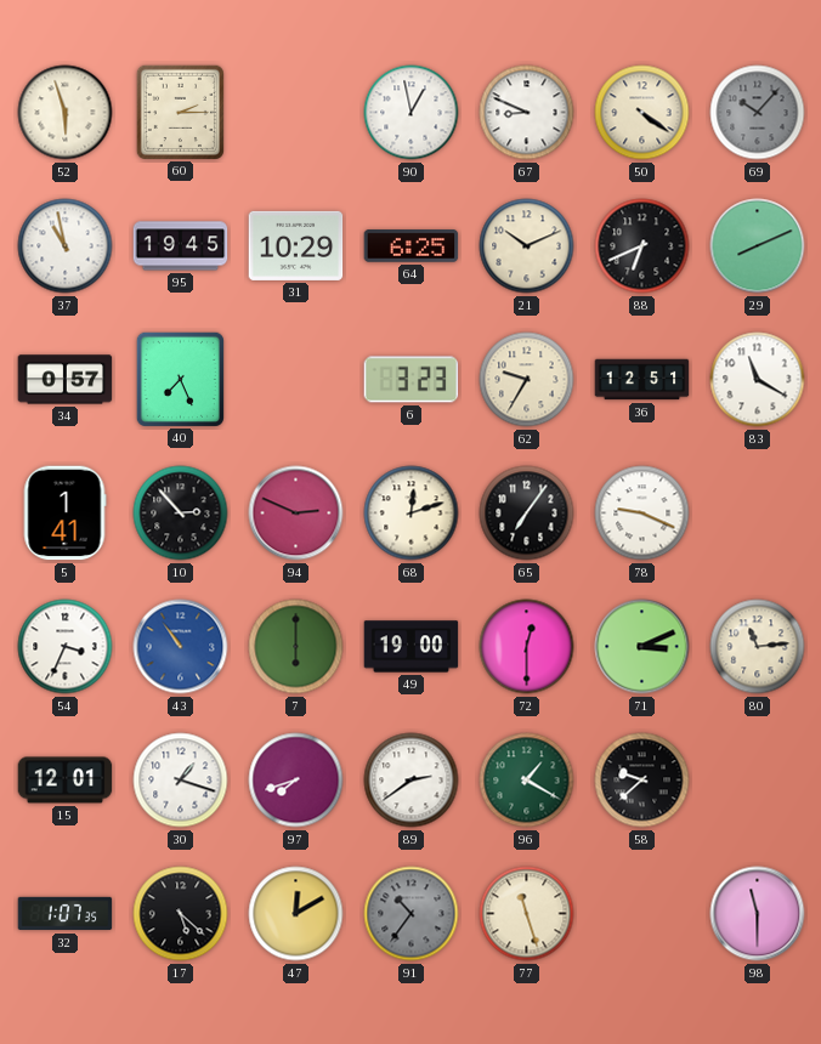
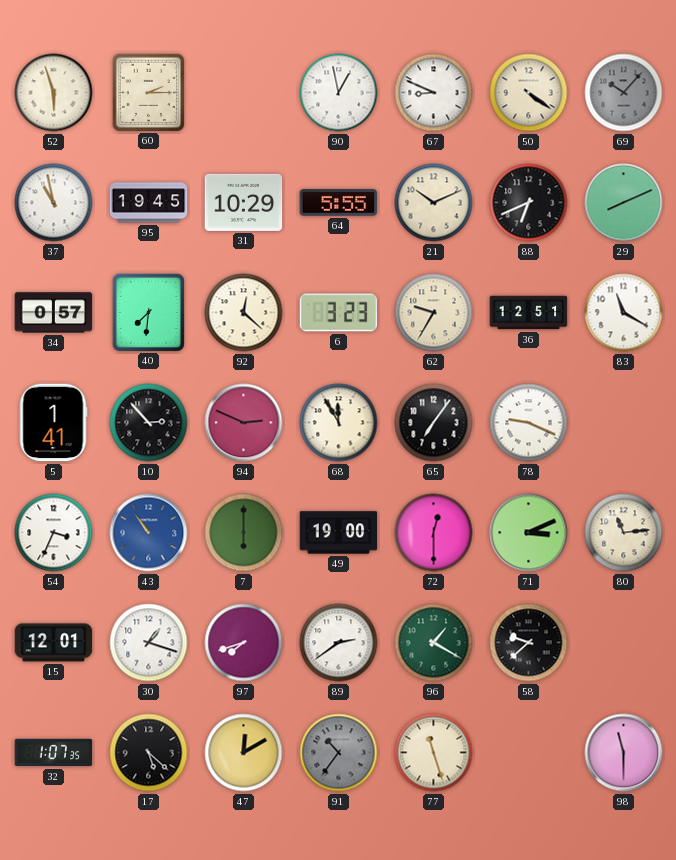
64: 6:25 -> 5:55
40: 7:26 -> 7:31
92: none -> 12:22
68: 12:12 -> 11:55
